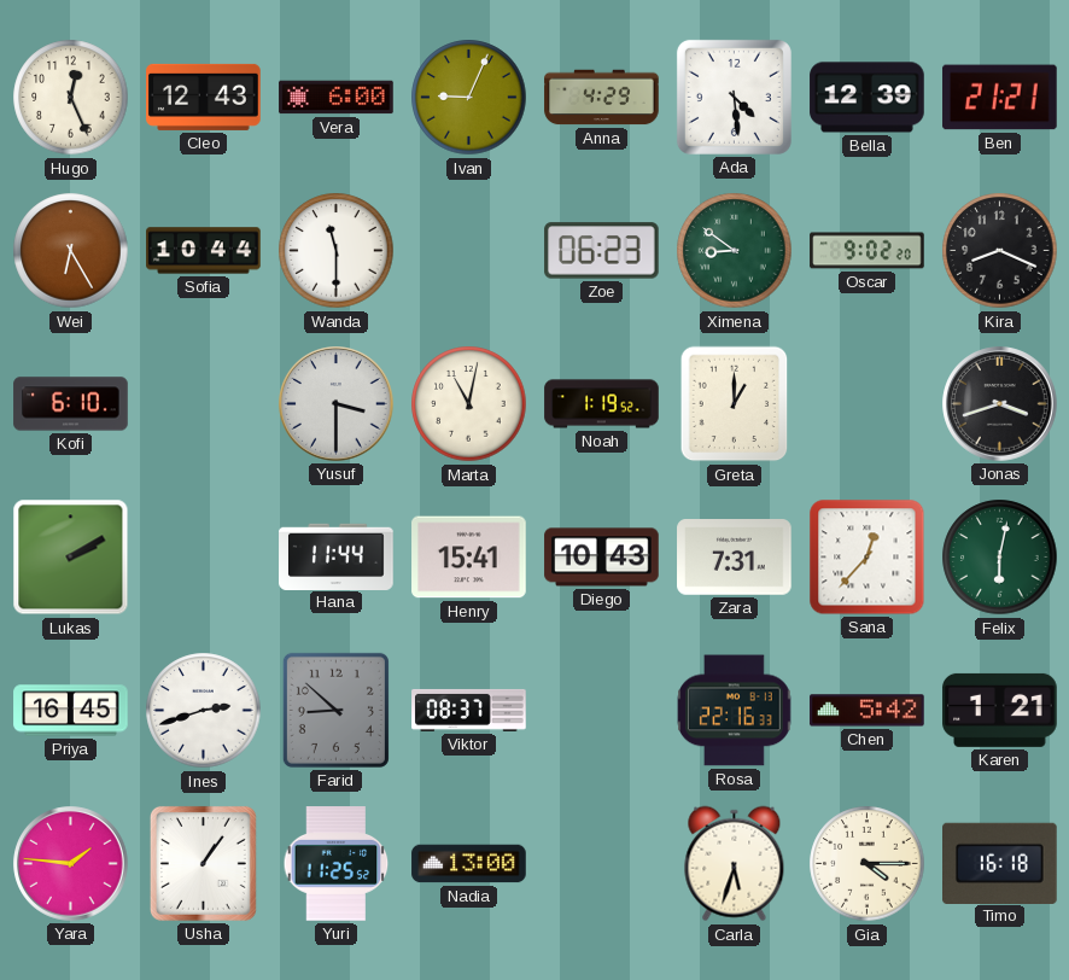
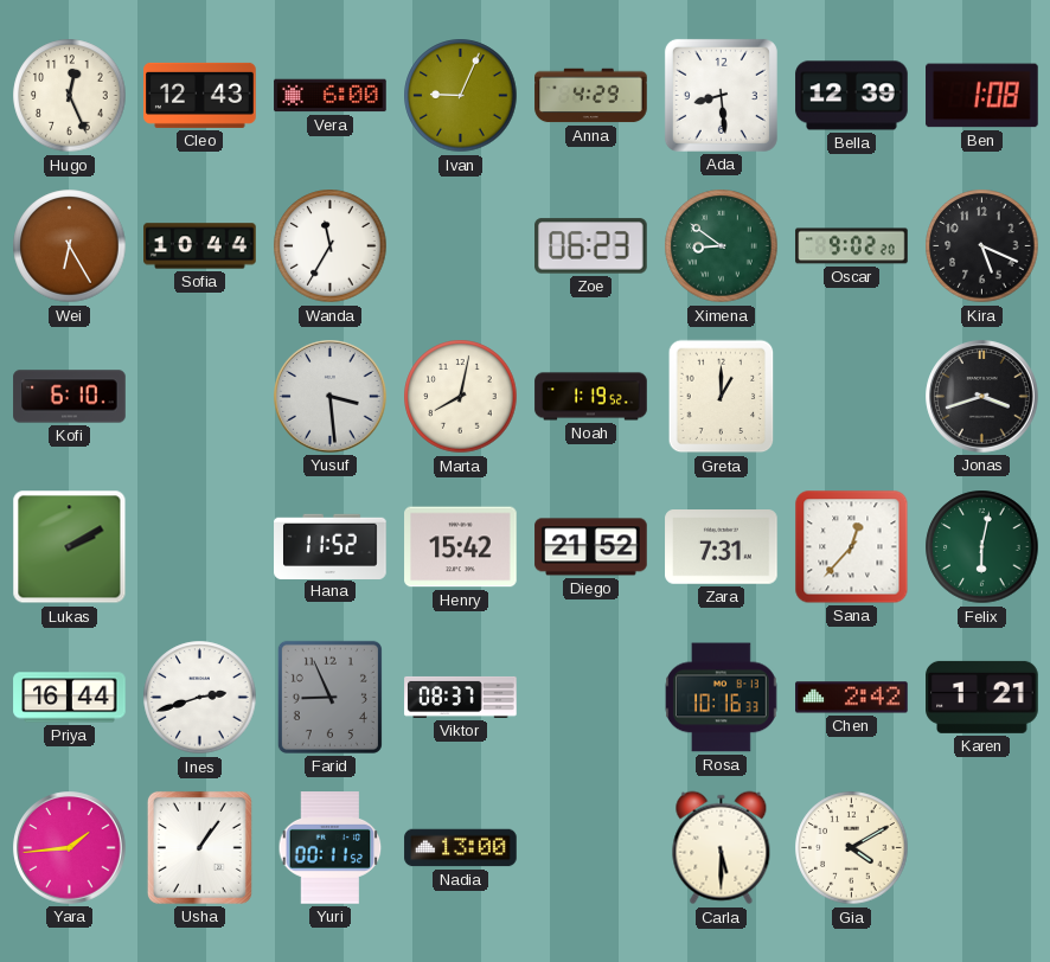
Ada: 4:29 -> 8:29
Ben: 21:21 -> 1:08
Wanda: 11:30 -> 11:35
Kira: 8:19 -> 5:19
Yusuf: 3:30 -> 3:29
Marta: 11:02 -> 8:02
Hana: 11:44 -> 11:52
Henry: 15:41 -> 15:42
Diego: 10:43 -> 21:52
Priya: 16:45 -> 16:44
Farid: 8:52 -> 8:56
Rosa: 22:16 -> 10:16
Chen: 5:42 -> 2:42
Yara: 1:46 -> 1:44
Yuri: 11:25 -> 00:11
Carla: 5:33 -> 5:30
Gia: 4:15 -> 4:10
Timo: 16:18 -> none
